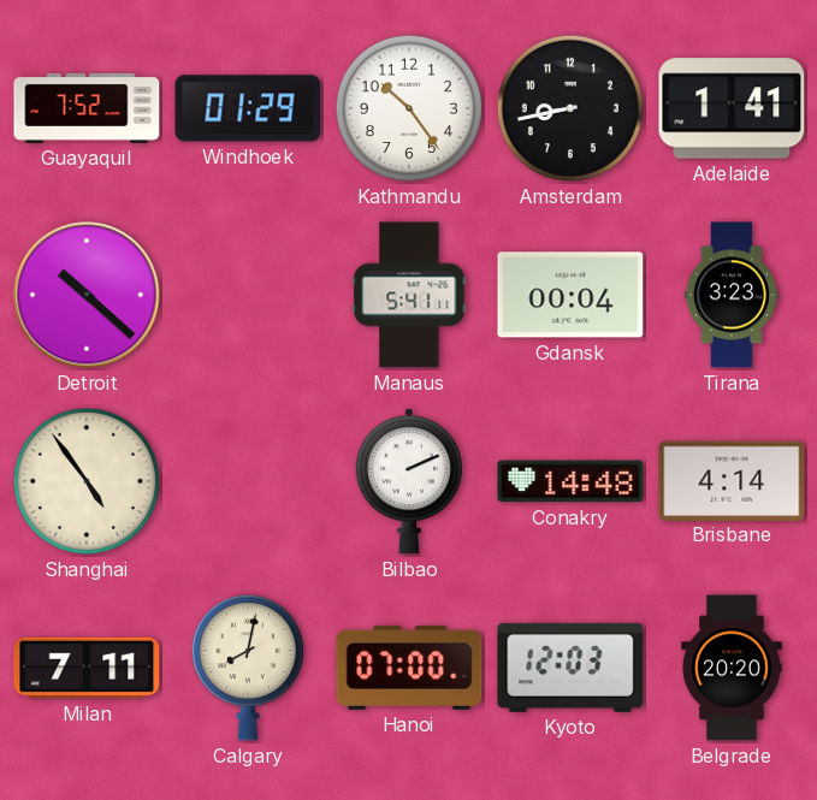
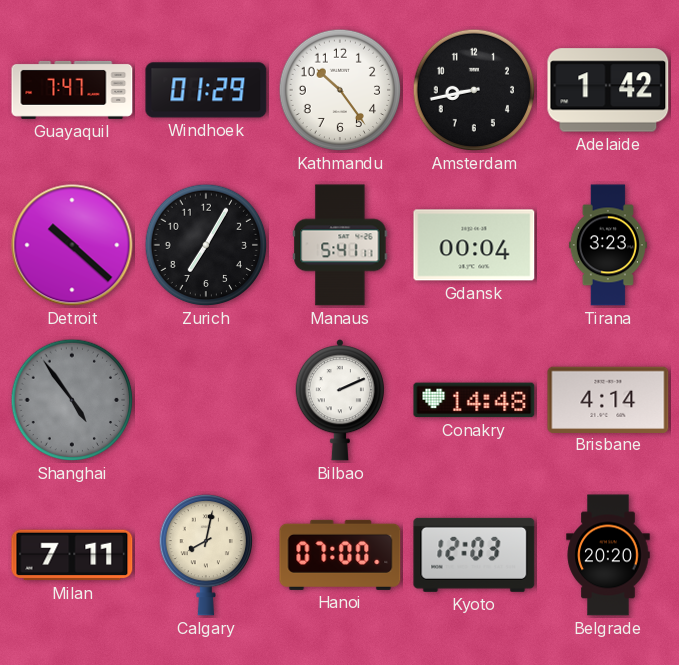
Guayaquil: 7:52 -> 7:47
Adelaide: 1:41 -> 1:42
Zurich: none -> 7:05
Shanghai dial: cream -> grey
